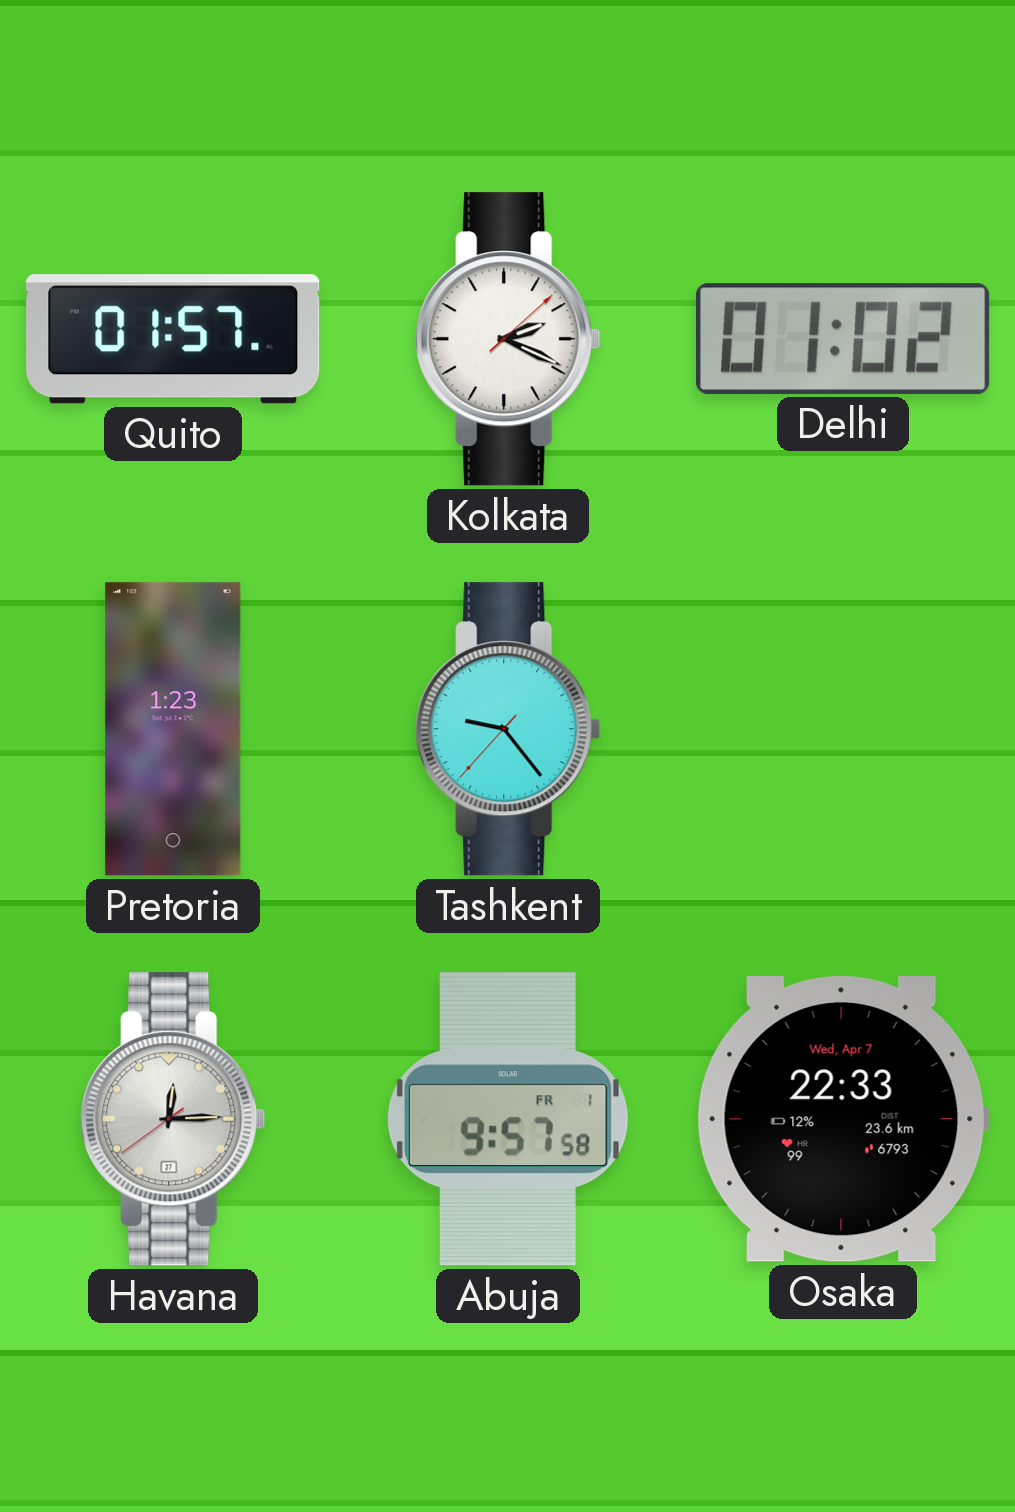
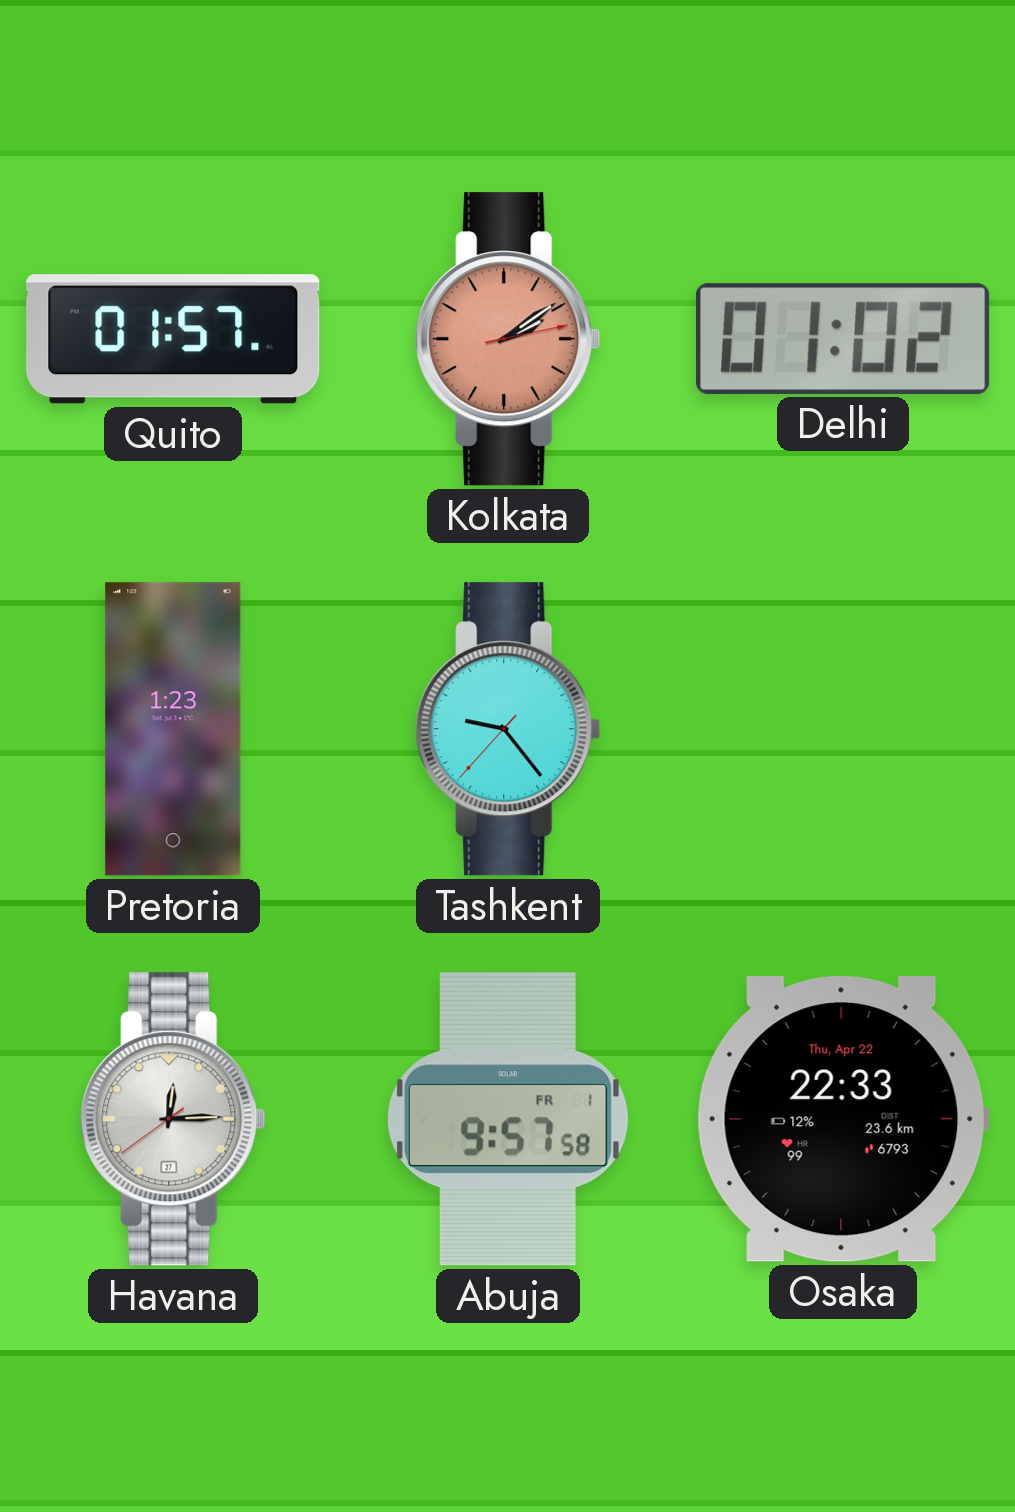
Kolkata: 2:19 -> 2:09
Kolkata dial: white -> salmon
Osaka date: Wed, Apr 7 -> Thu, Apr 22
